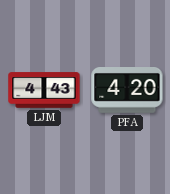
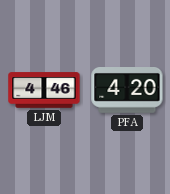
LJM: 4:43 -> 4:46
